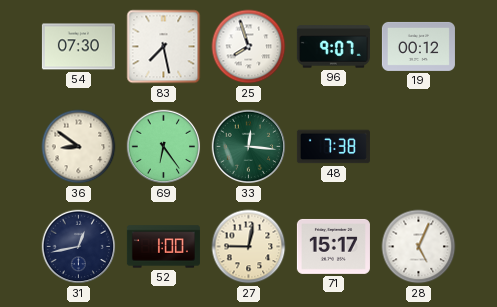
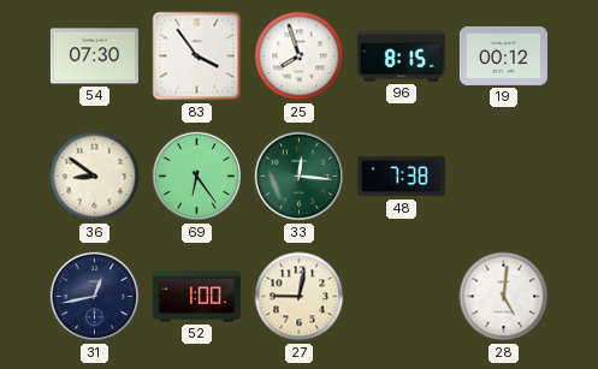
83: 7:28 -> 3:54
96: 9:07 -> 8:15
71: 15:17 -> none
28: 5:04 -> 5:01
